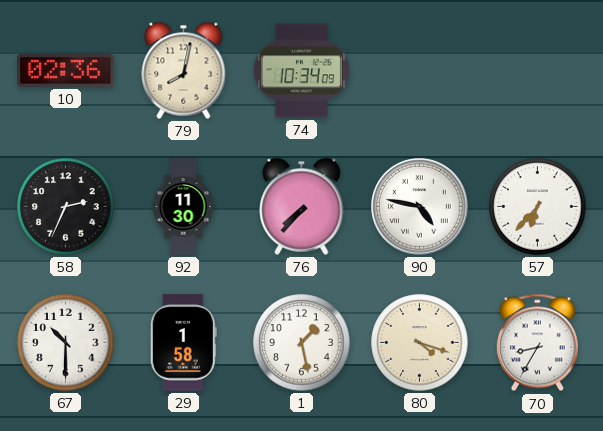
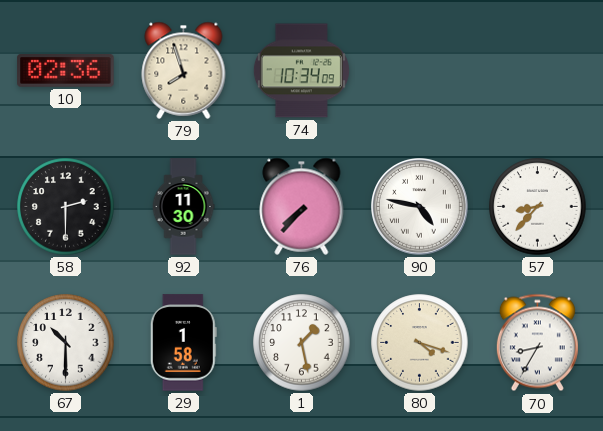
79: 8:02 -> 7:57
58: 2:34 -> 2:30
57: 6:37 -> 8:37
